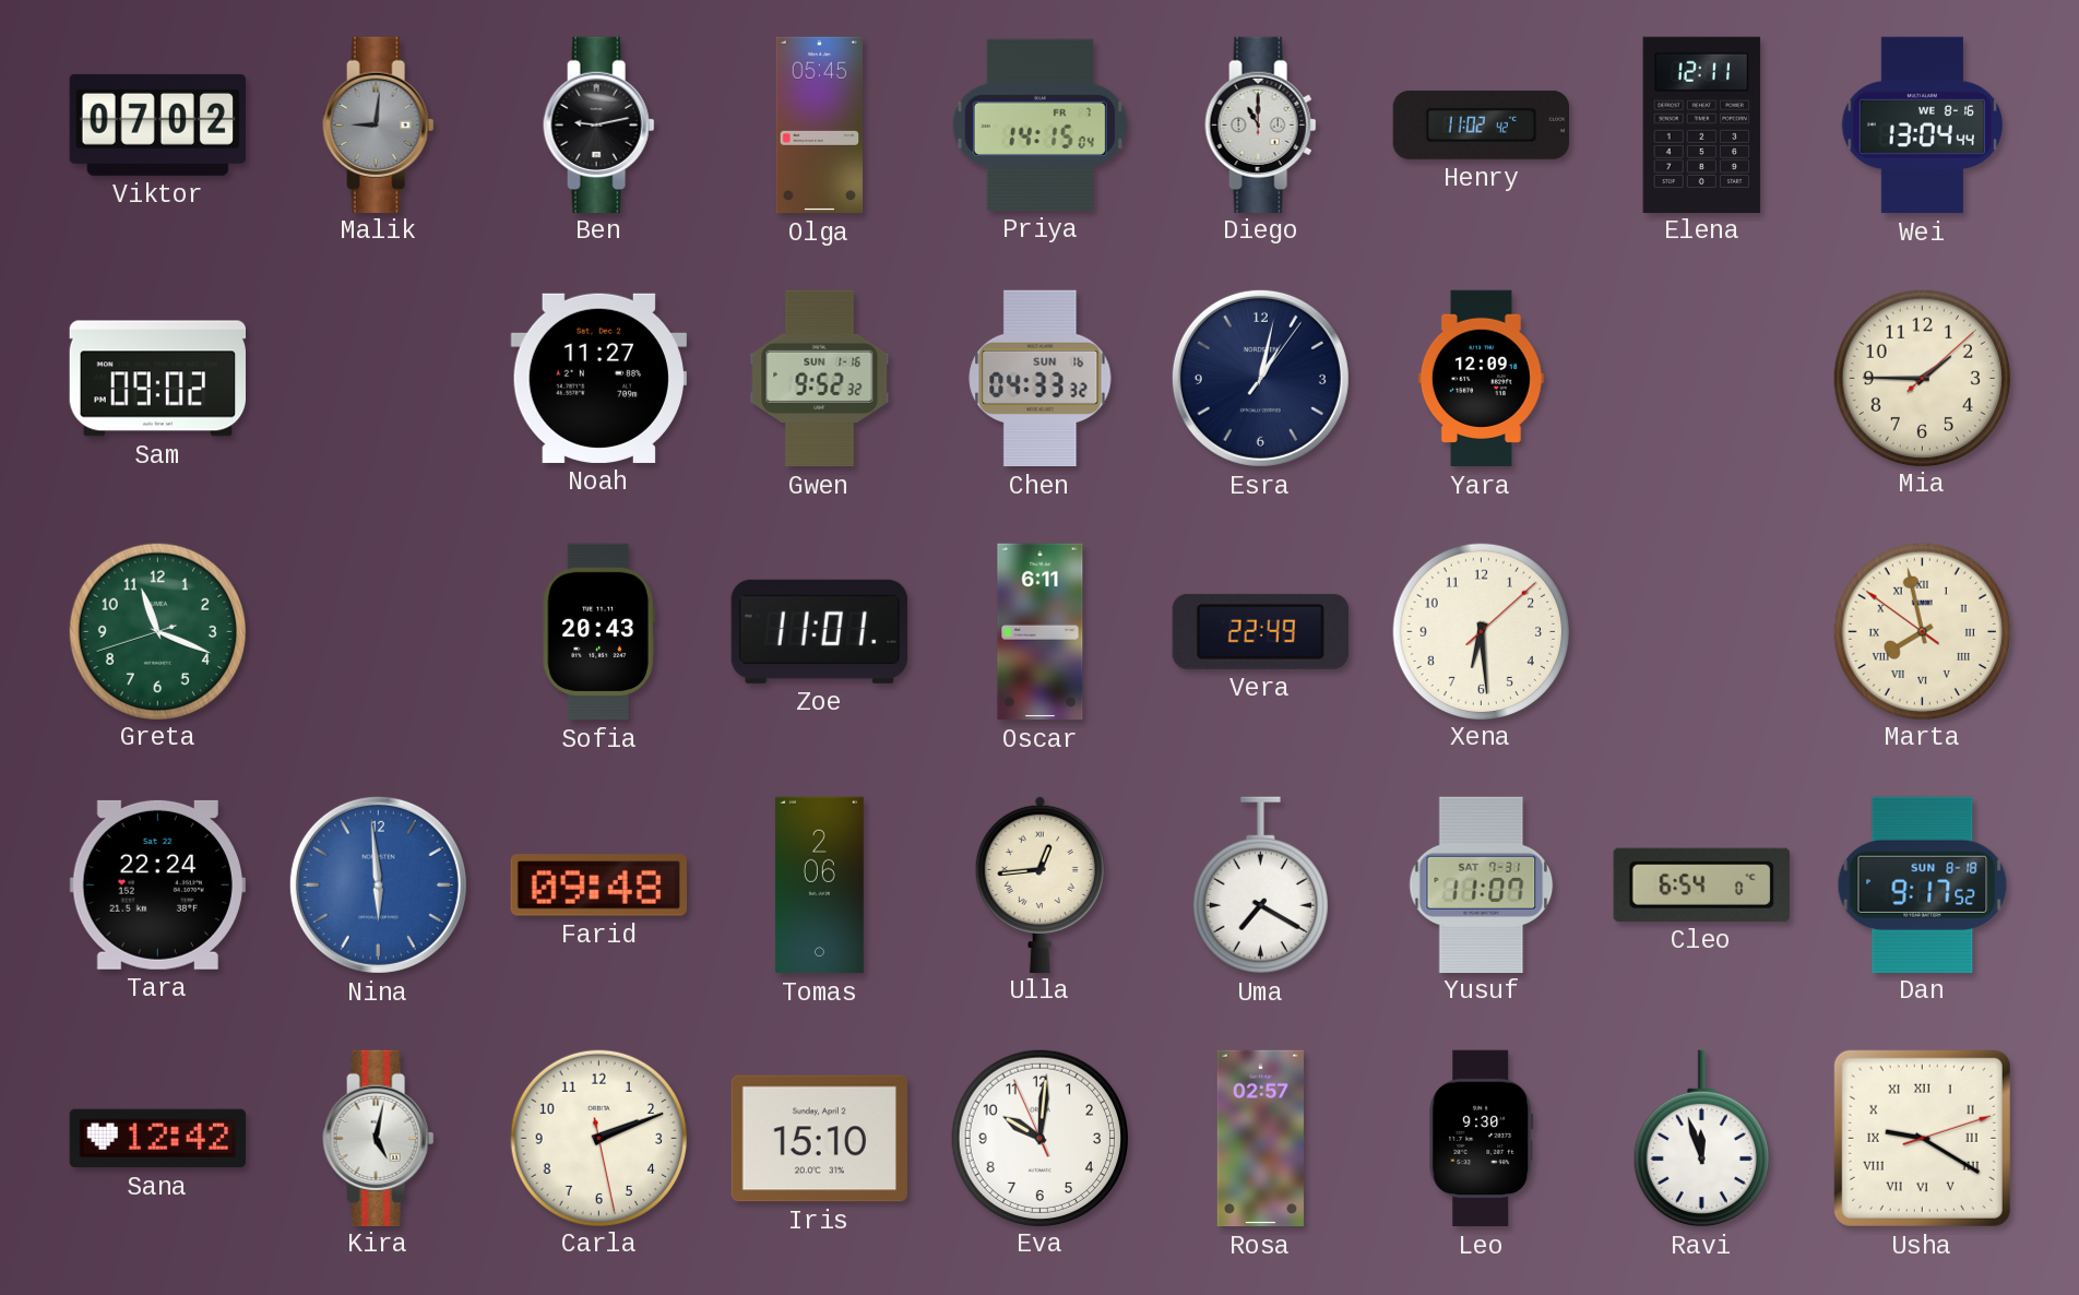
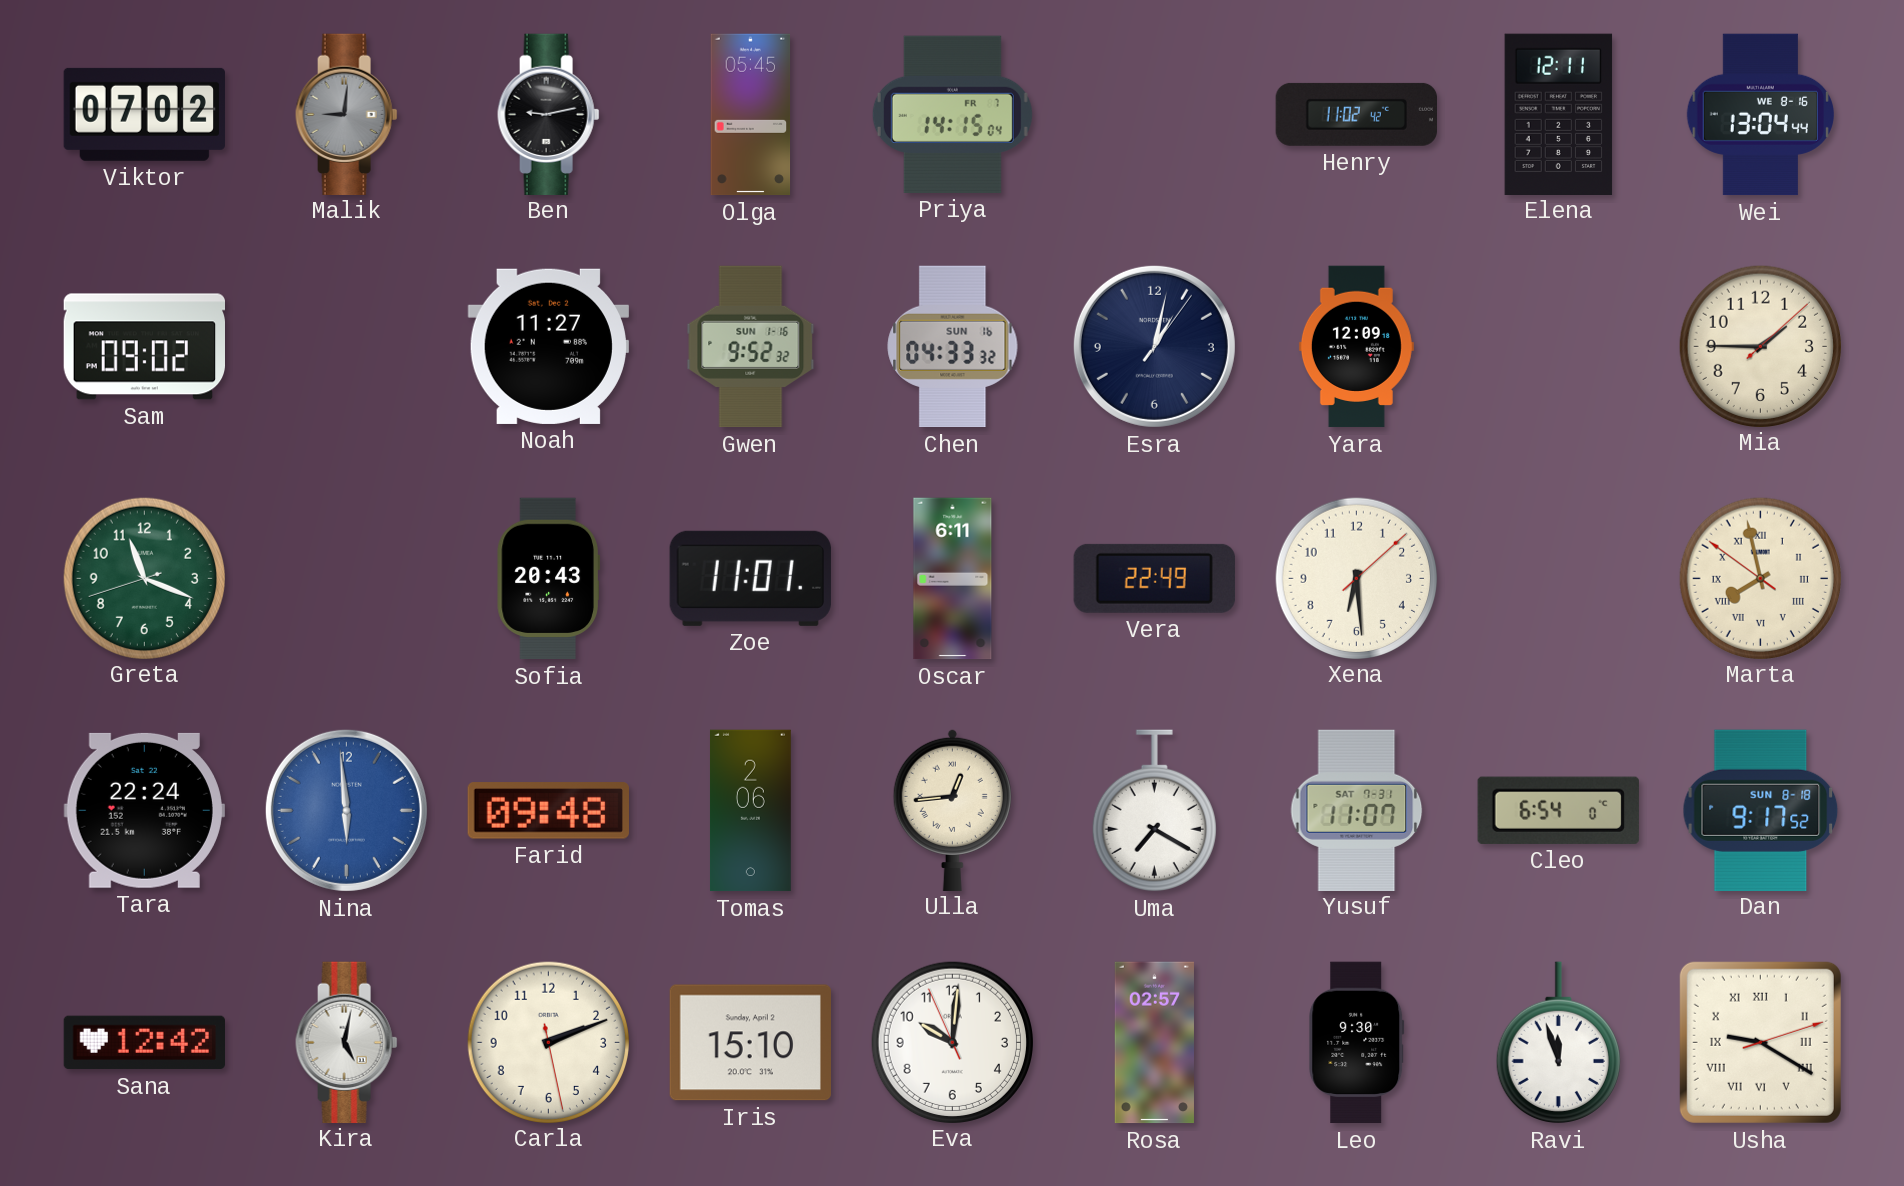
Diego: 11:00 -> none
